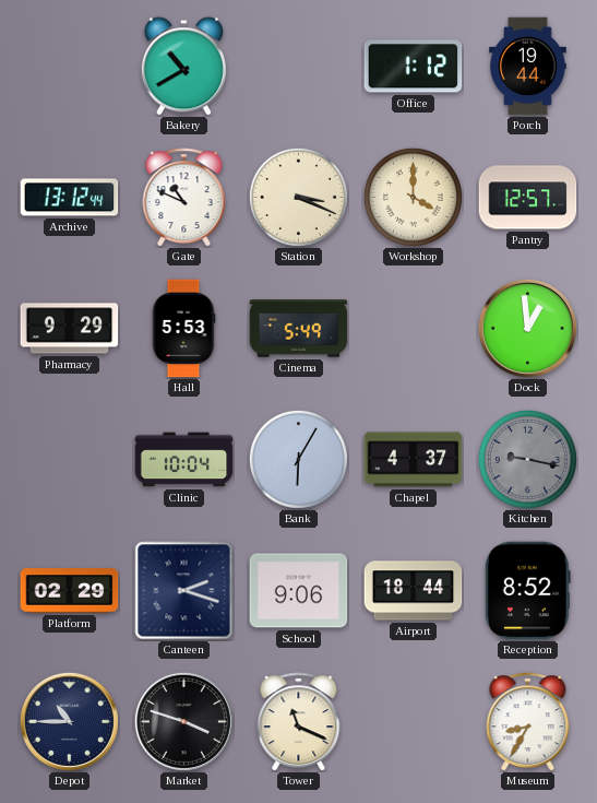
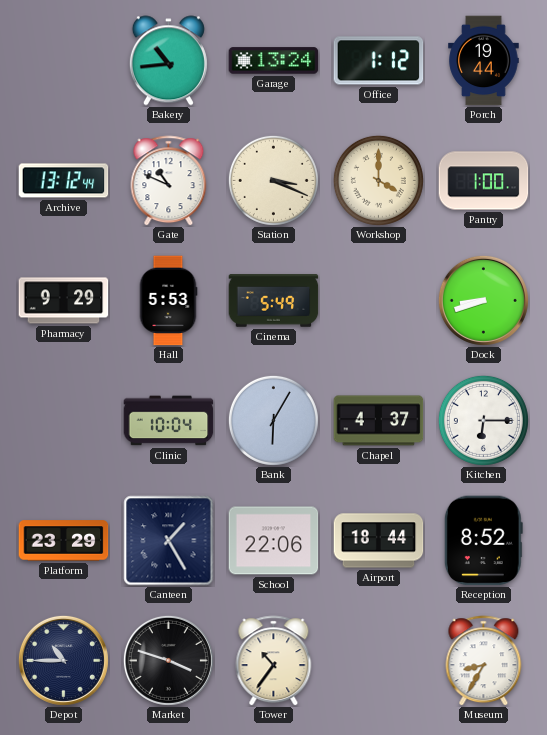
Bakery: 10:40 -> 10:44
Garage: none -> 13:24
Pantry: 12:57 -> 1:00
Dock: 12:59 -> 8:42
Kitchen: 9:17 -> 6:15
Kitchen dial: grey -> white
Platform: 02:29 -> 23:29
Canteen: 2:18 -> 1:25
School: 9:06 -> 22:06
Tower: 11:19 -> 10:36
